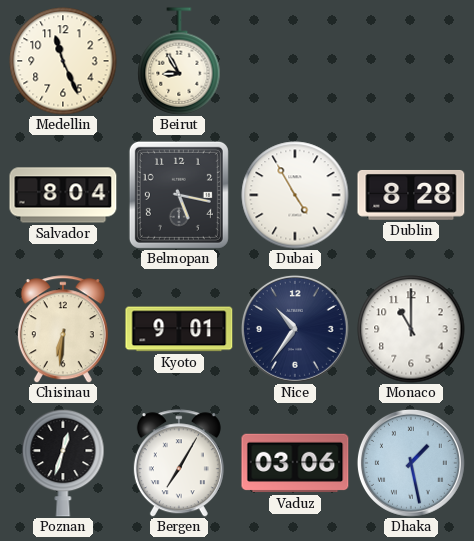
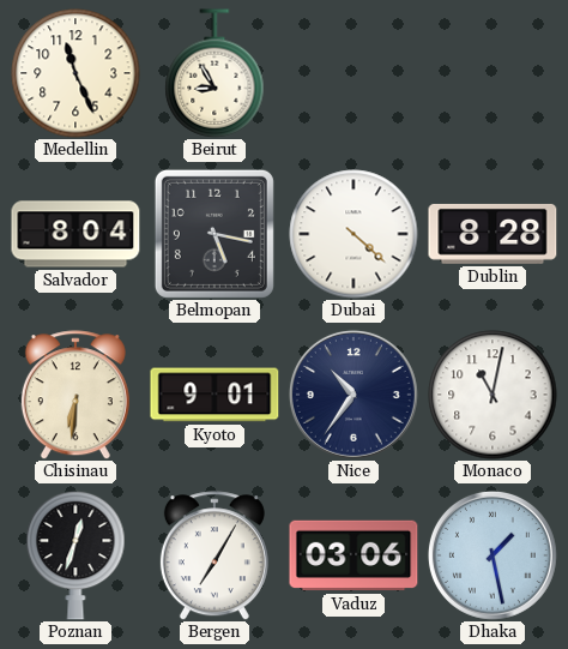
Dubai: 4:55 -> 4:22
Monaco: 11:00 -> 11:02
